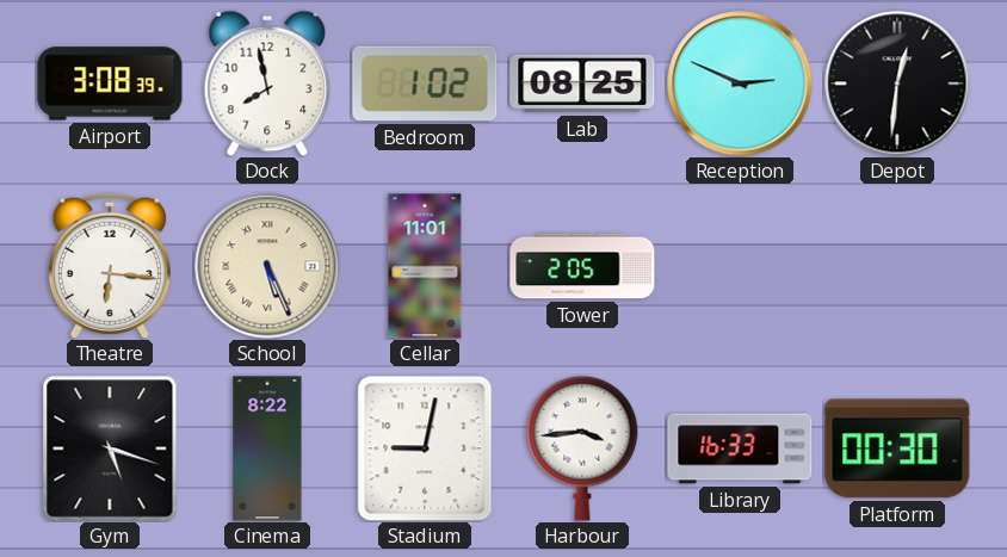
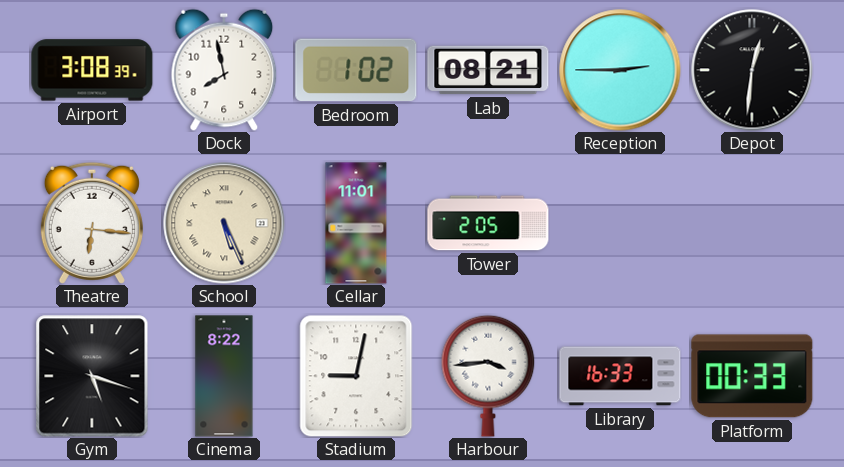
Lab: 08:25 -> 08:21
Reception: 2:49 -> 2:45
Platform: 00:30 -> 00:33
